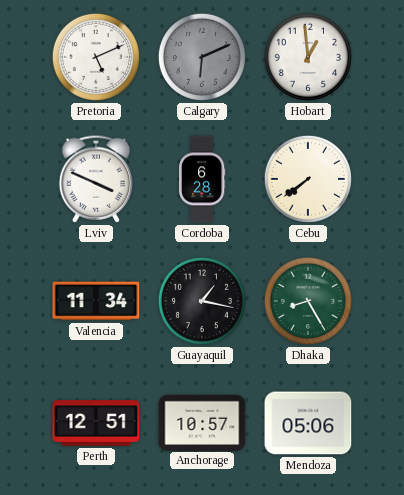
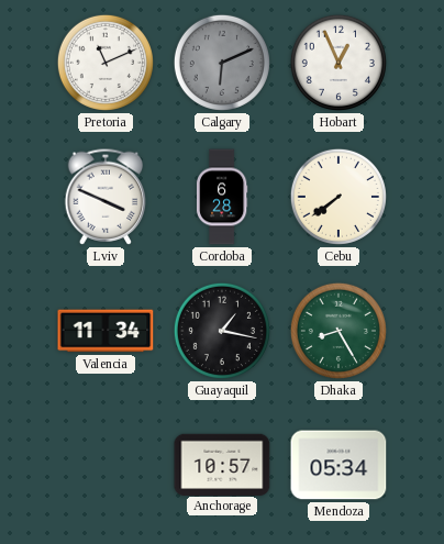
Pretoria: 5:11 -> 11:11
Hobart: 12:59 -> 12:56
Perth: 12:51 -> none
Mendoza: 05:06 -> 05:34
